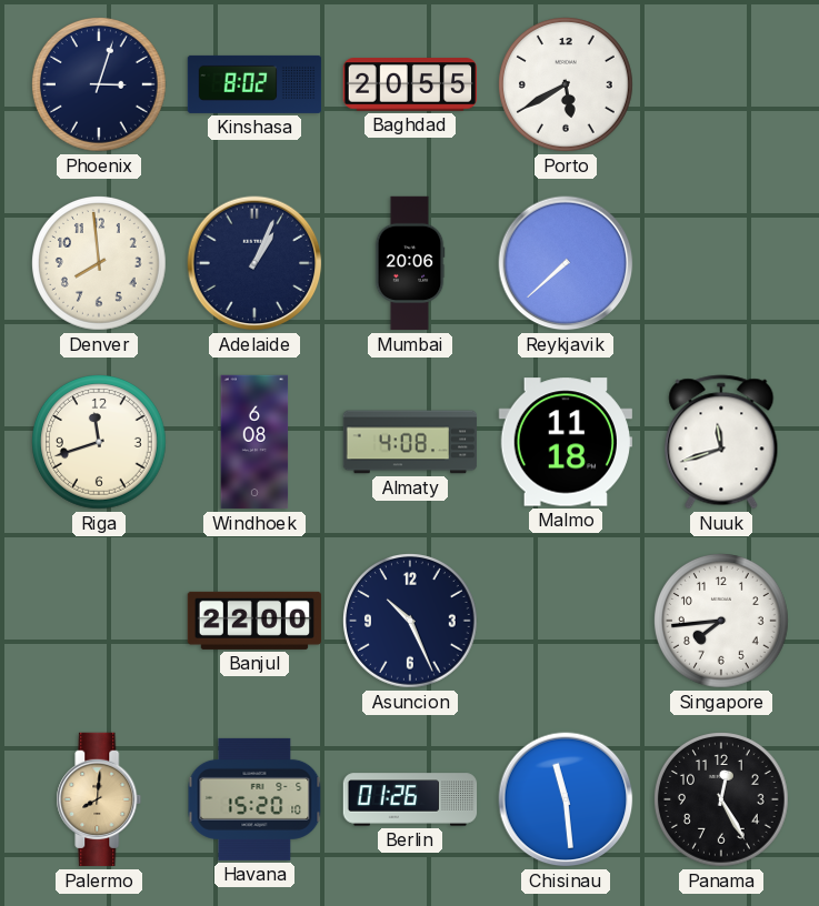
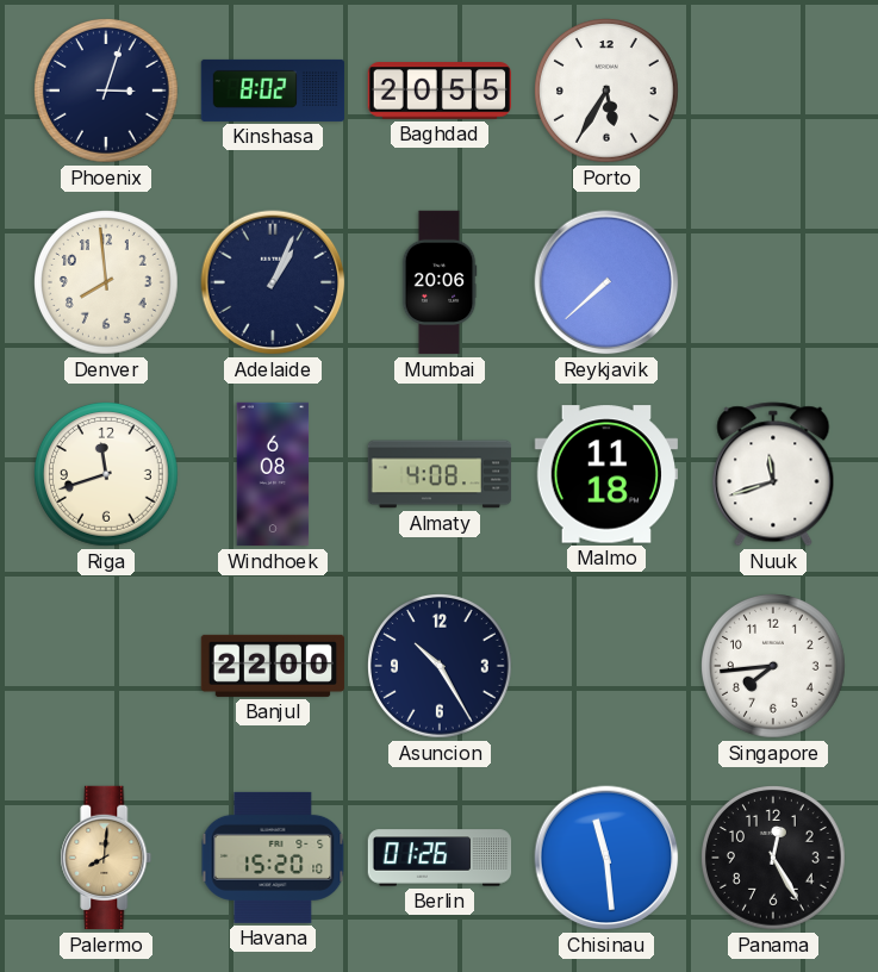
Porto: 5:40 -> 5:35
Asuncion: 10:26 -> 10:25
